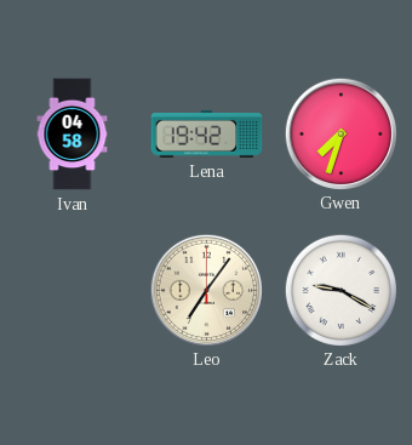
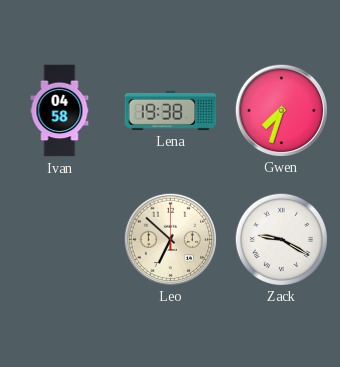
Lena: 19:42 -> 19:38
Leo: 7:06 -> 6:52
